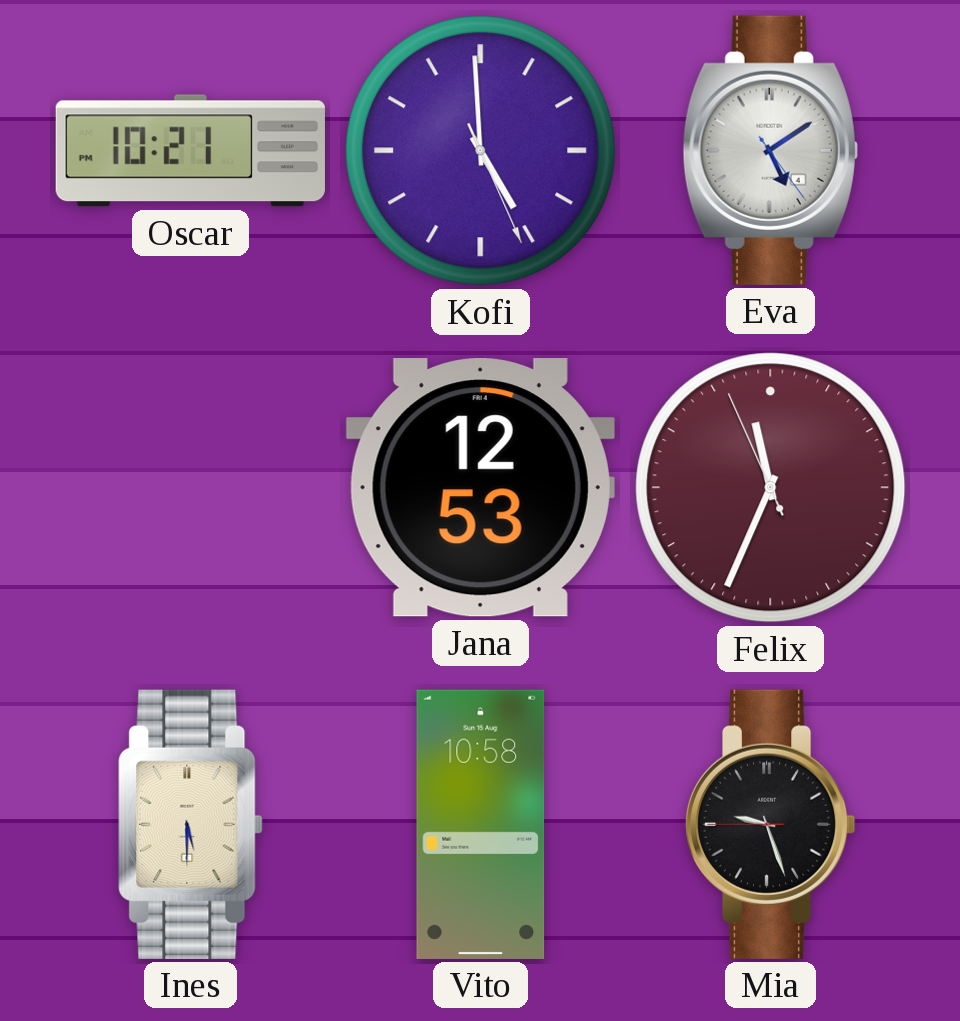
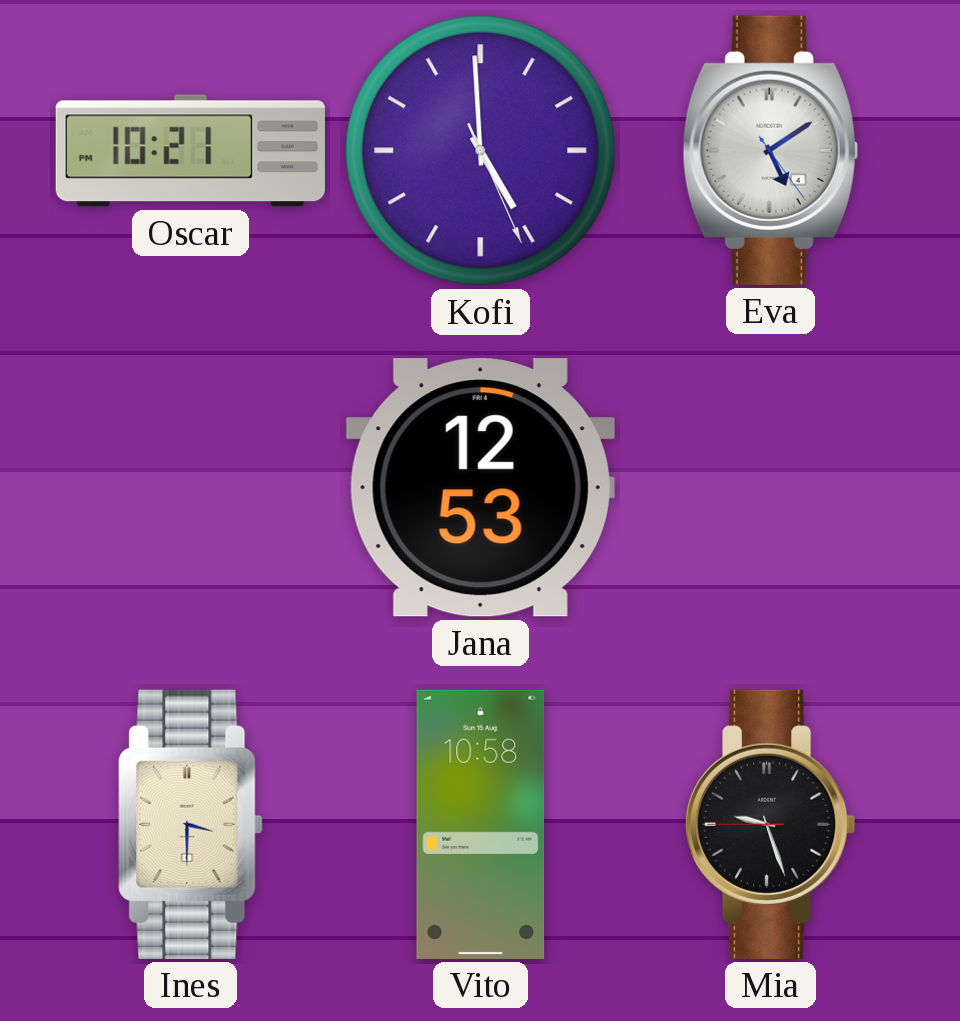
Felix: 11:33 -> none
Ines: 5:30 -> 3:30
